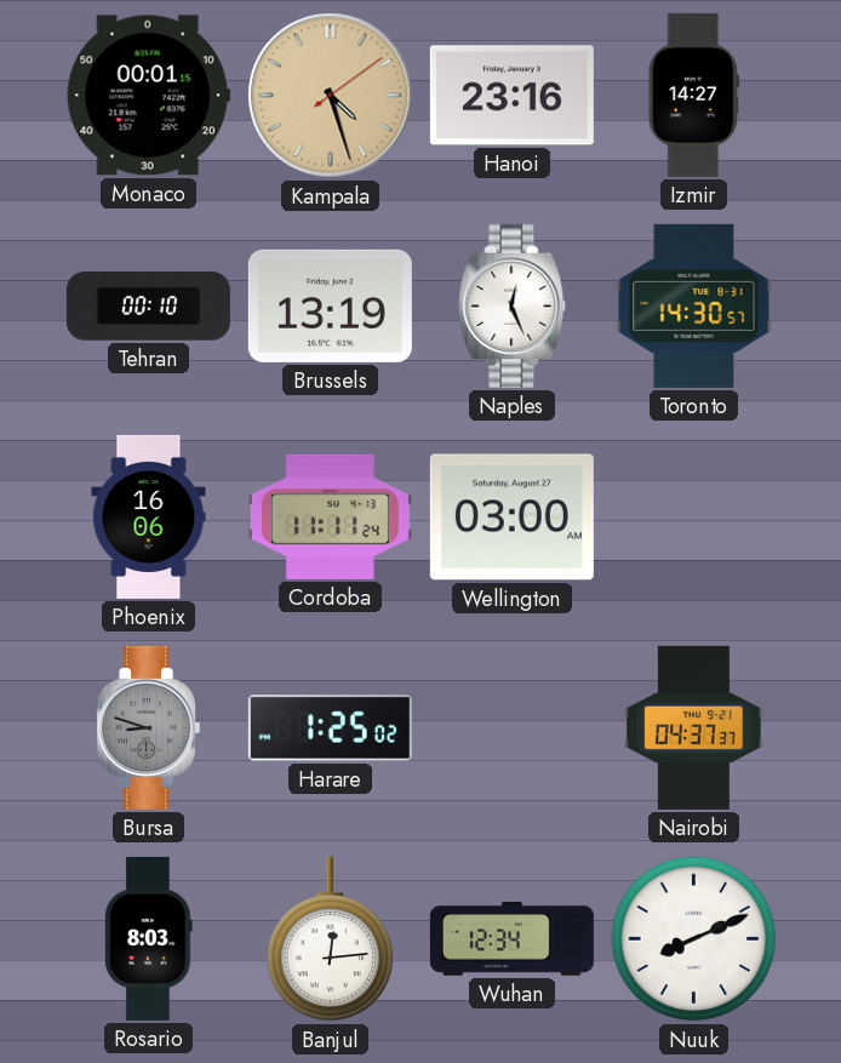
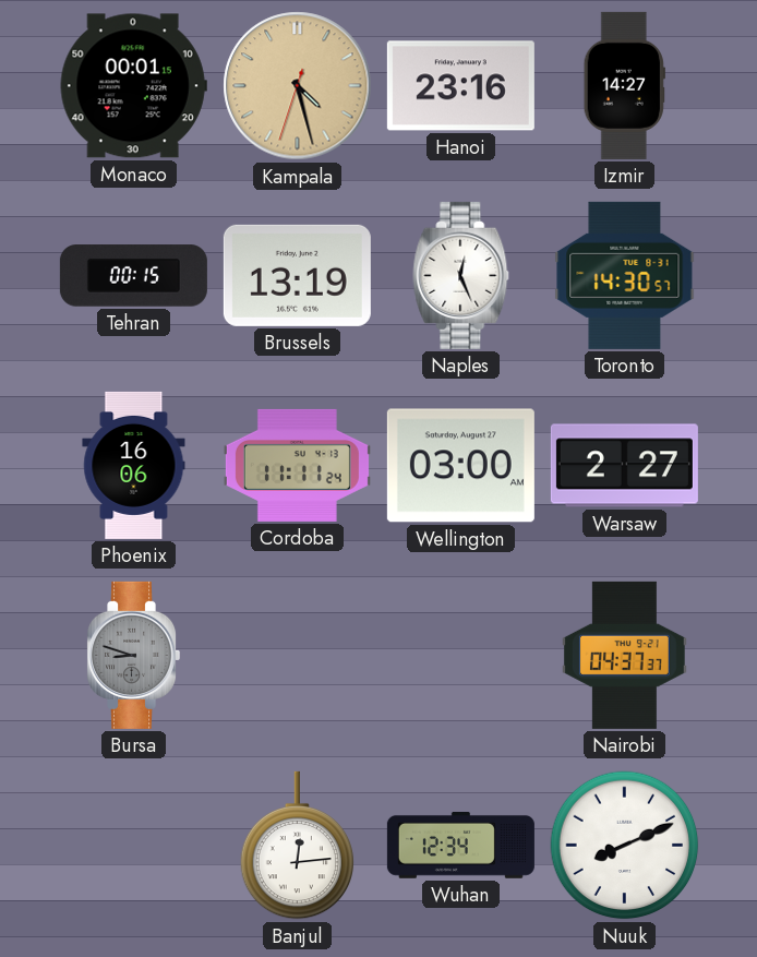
Kampala: 4:27:09 -> 4:27:33
Tehran: 00:10 -> 00:15
Warsaw: none -> 2:27
Harare: 1:25 -> none
Rosario: 8:03 -> none
